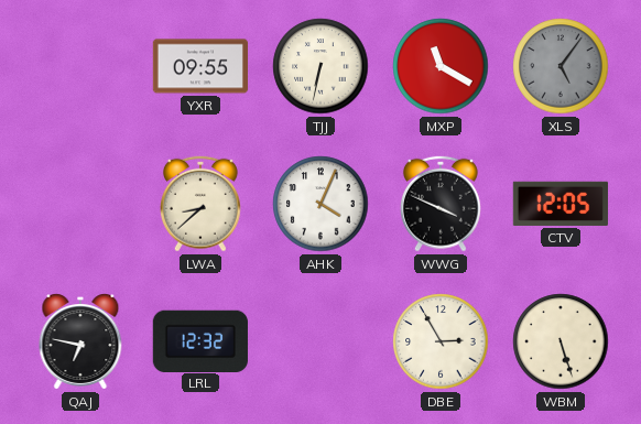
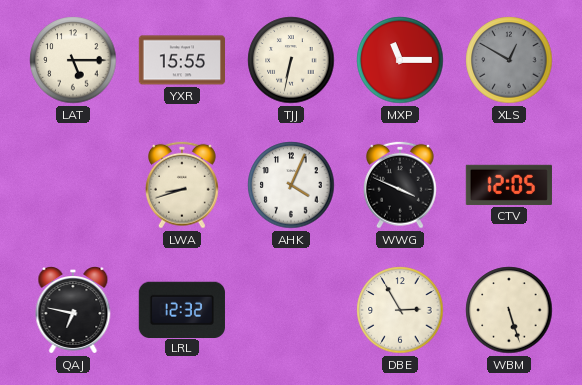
LAT: none -> 5:15
YXR: 09:55 -> 15:55
MXP: 11:20 -> 11:15
XLS: 5:06 -> 12:50
LWA: 8:38 -> 8:42
